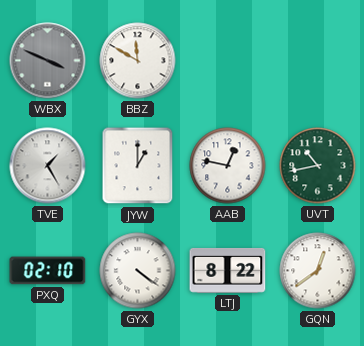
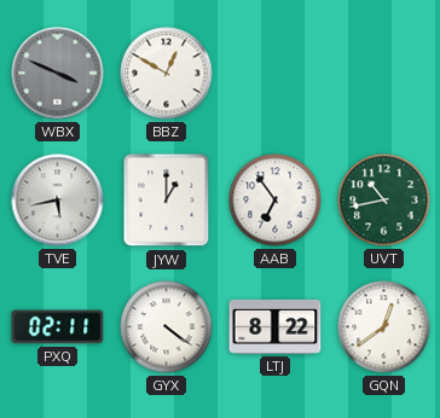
BBZ: 11:50 -> 12:50
TVE: 1:25 -> 5:43
AAB: 12:47 -> 6:54
PXQ: 02:10 -> 02:11
